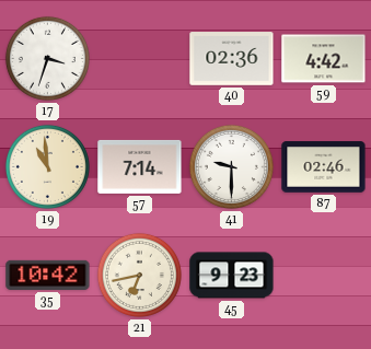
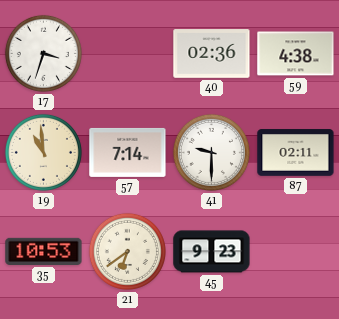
59: 4:42 -> 4:38
87: 02:46 -> 02:11
35: 10:42 -> 10:53
21: 6:43 -> 6:39
